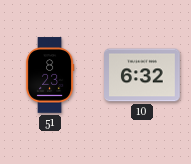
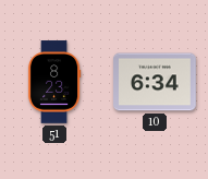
10: 6:32 -> 6:34
